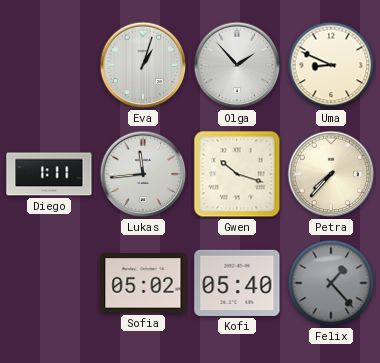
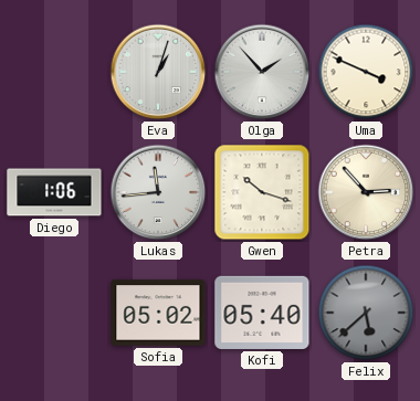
Uma: 8:49 -> 3:49
Diego: 1:11 -> 1:06
Petra: 7:37 -> 2:53
Felix: 1:23 -> 5:38
